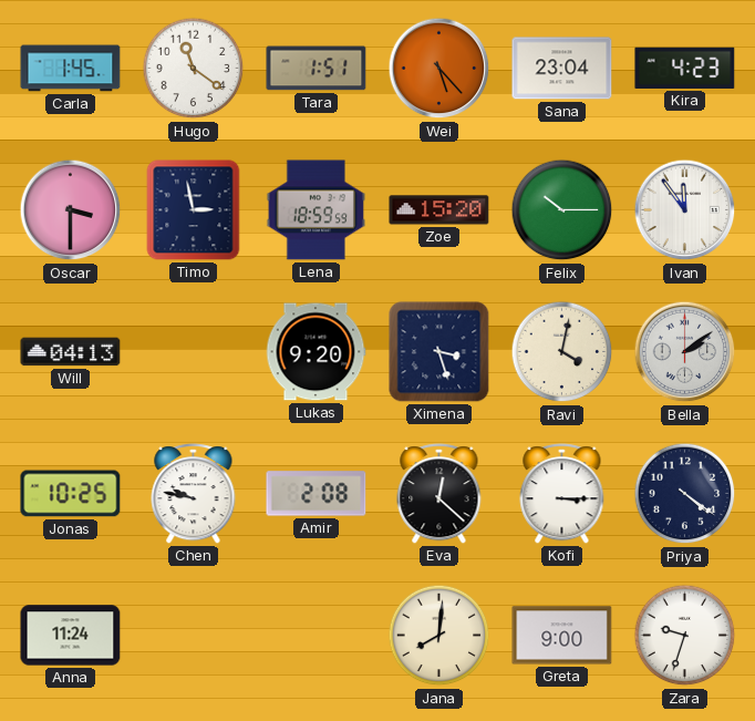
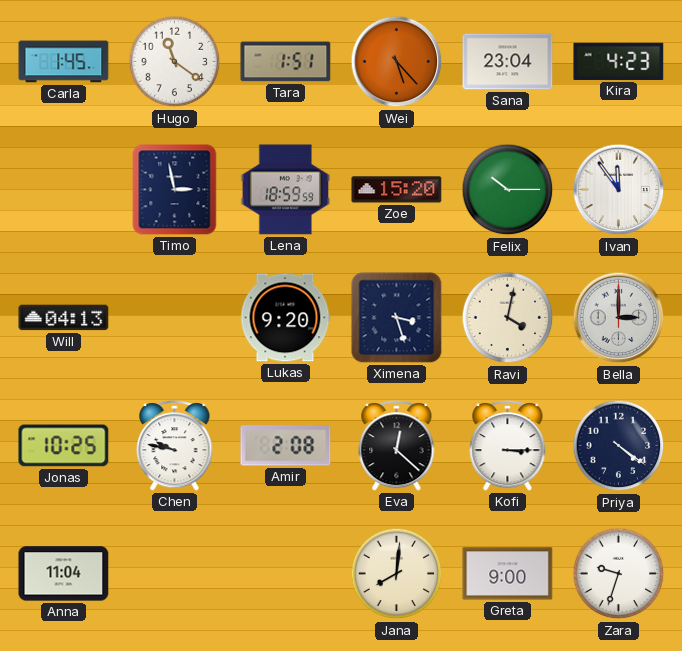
Oscar: 3:30 -> none
Bella: 2:09 -> 3:00
Anna: 11:24 -> 11:04
